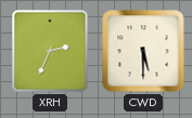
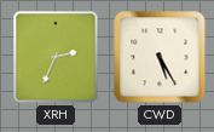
CWD: 5:30 -> 5:25
